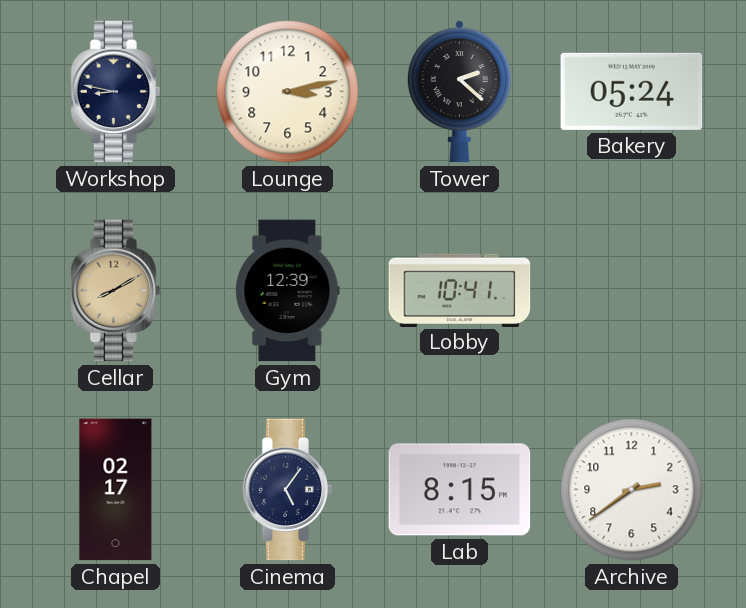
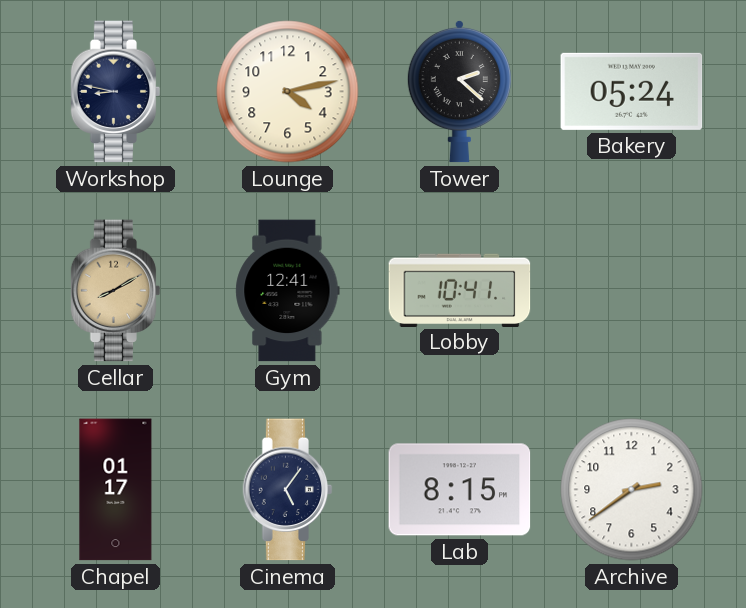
Lounge: 3:13 -> 4:13
Gym: 12:39 -> 12:41
Chapel: 02:17 -> 01:17
